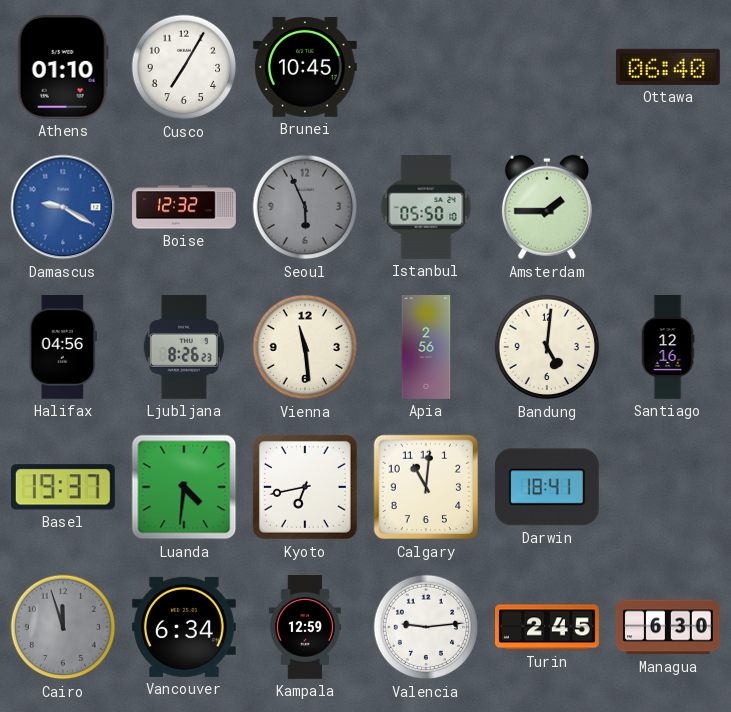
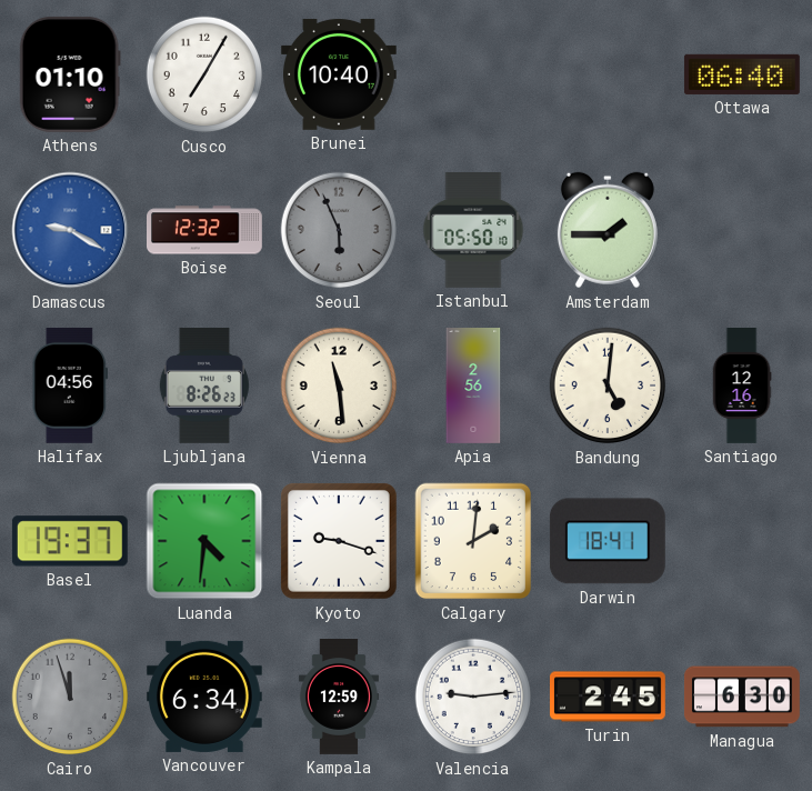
Brunei: 10:45 -> 10:40
Kyoto: 6:43 -> 9:18
Calgary: 11:01 -> 2:01
